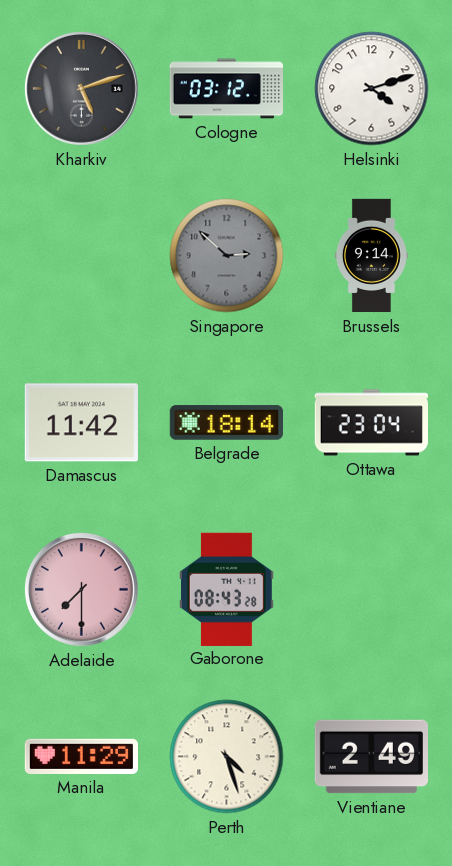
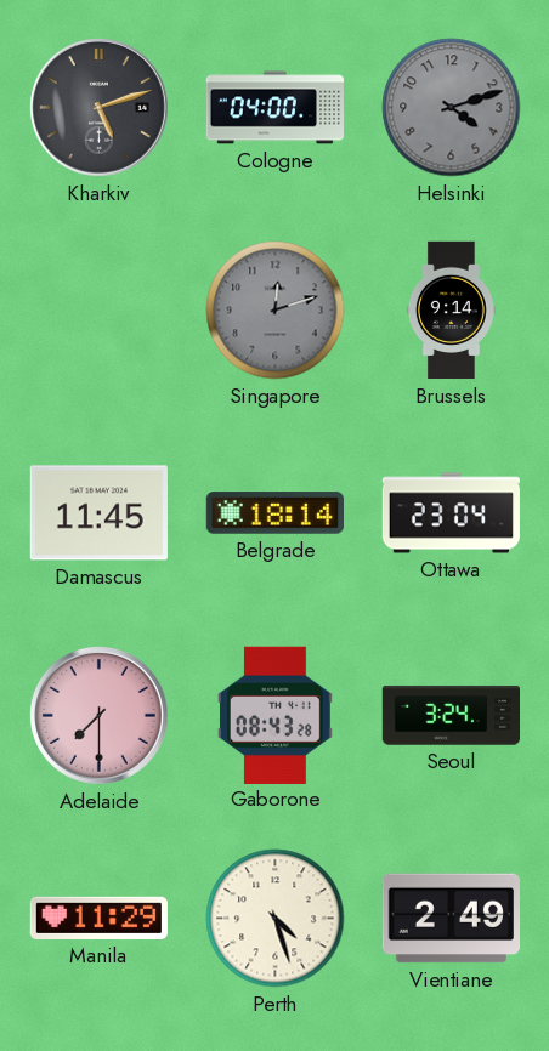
Cologne: 03:12 -> 04:00
Helsinki dial: white -> grey
Singapore: 2:52 -> 12:12
Damascus: 11:42 -> 11:45
Seoul: none -> 3:24
